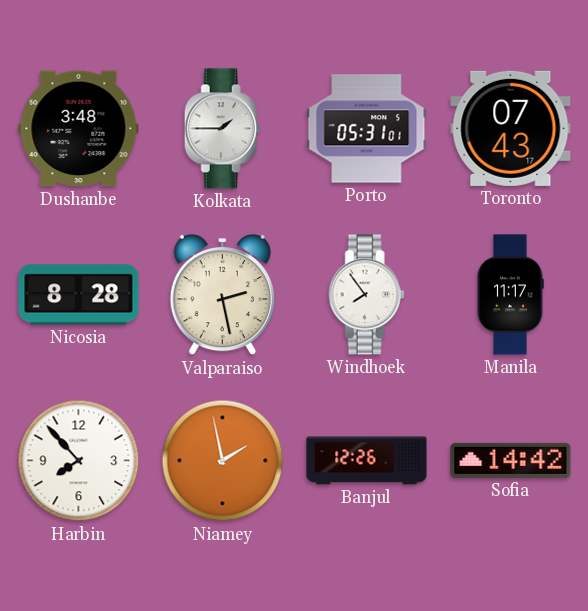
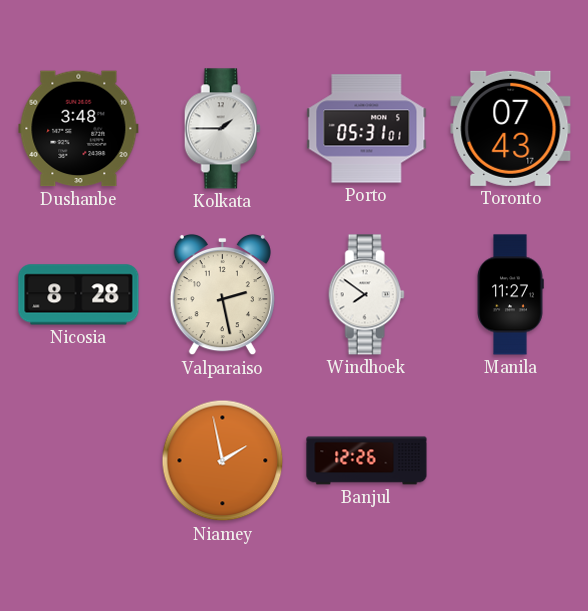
Windhoek: 7:54 -> 7:51
Manila: 11:17 -> 11:27
Harbin: 7:53 -> none
Sofia: 14:42 -> none
